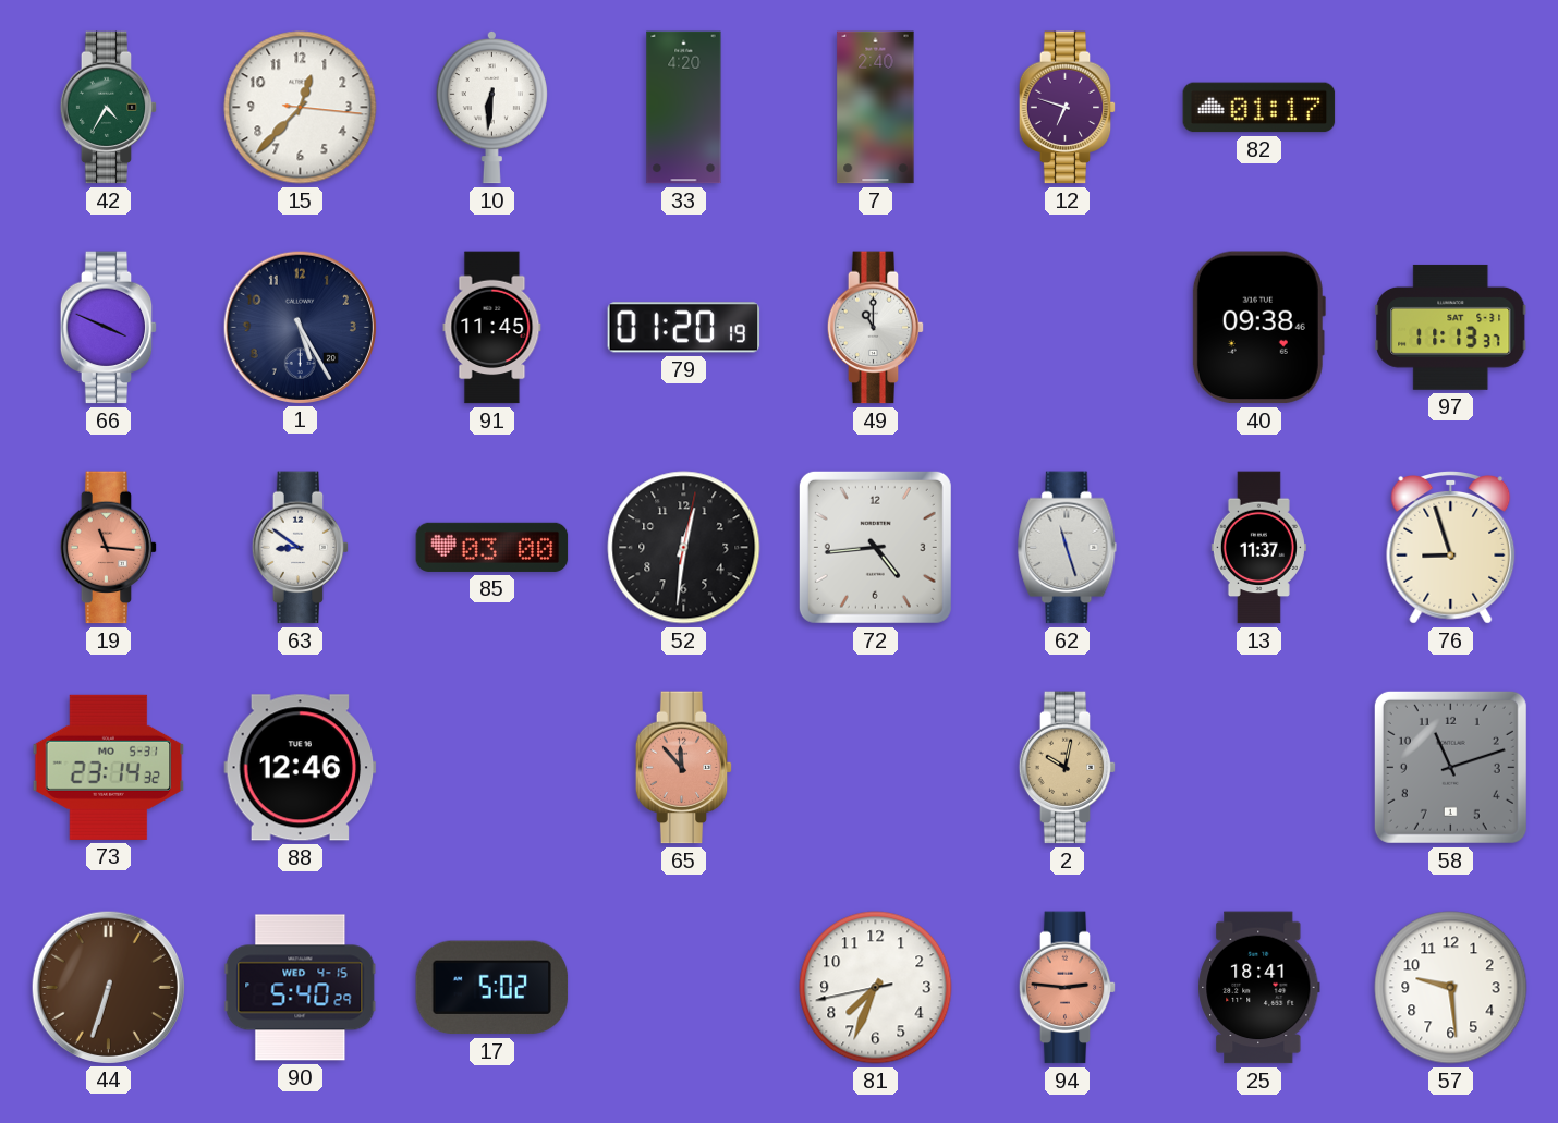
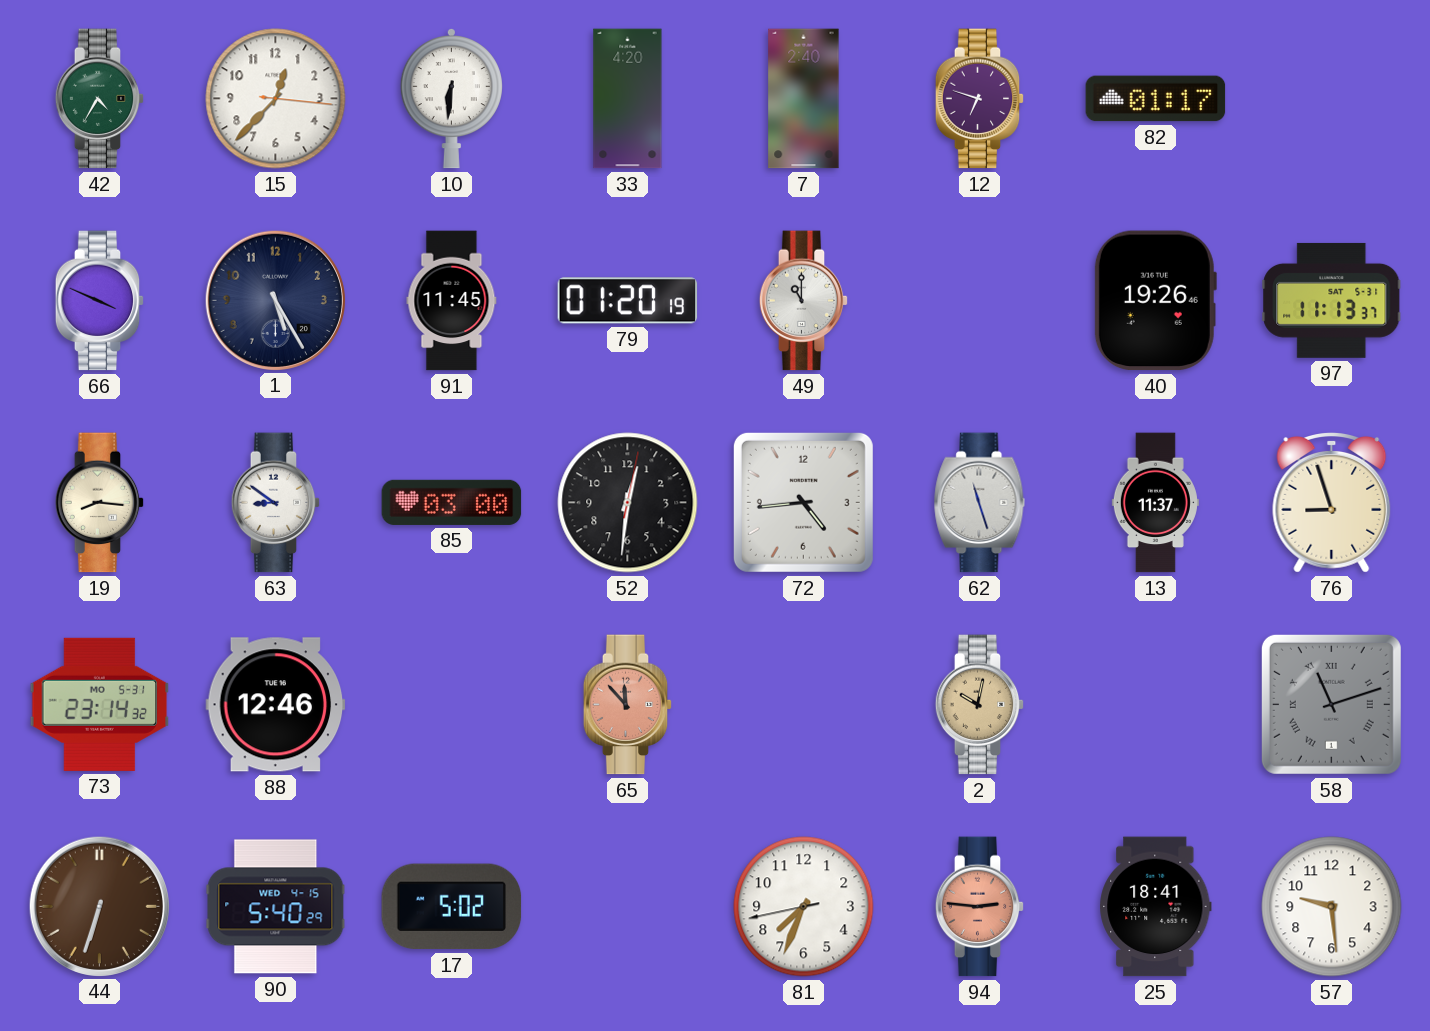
40: 09:38 -> 19:26
19: 11:16 -> 8:16
19 dial: salmon -> cream
58 numerals: Arabic -> Roman
